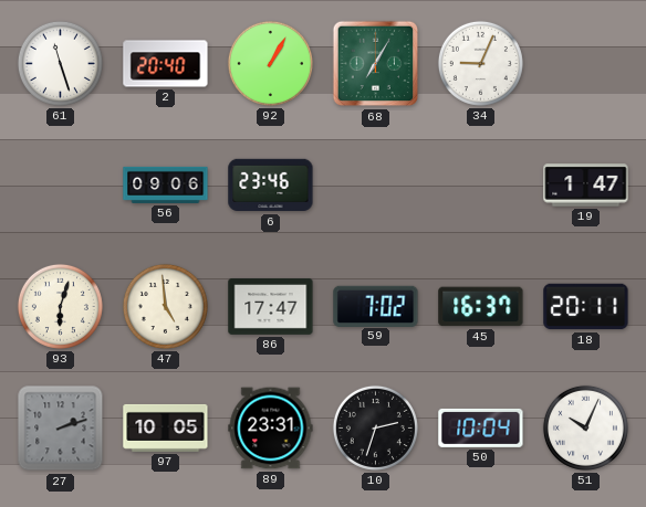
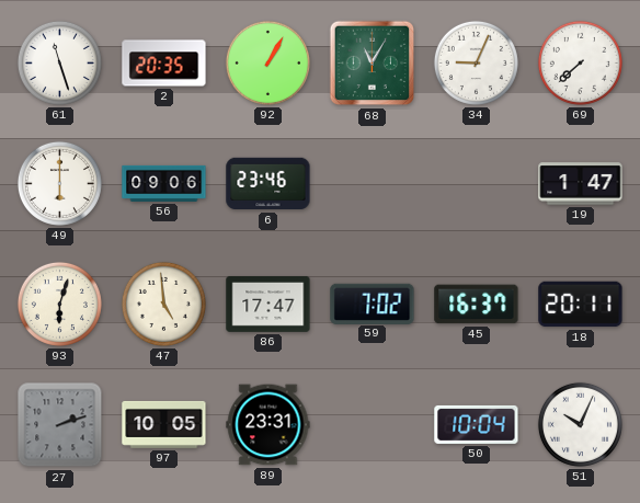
2: 20:40 -> 20:35
68: 7:05 -> 11:05
69: none -> 7:38
49: none -> 6:00
10: 2:33 -> none
